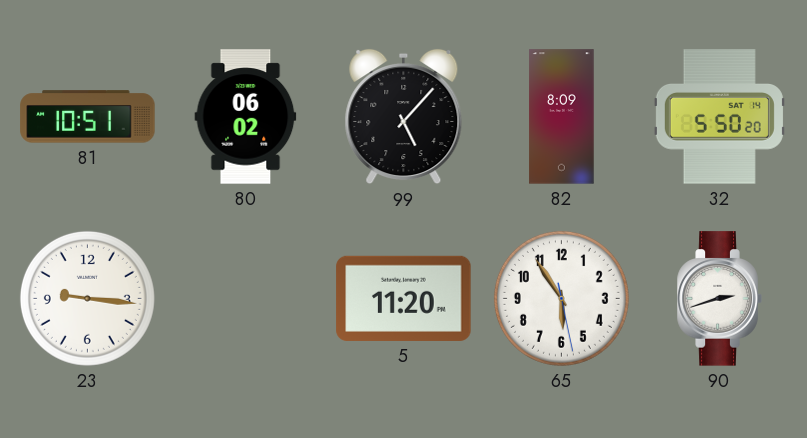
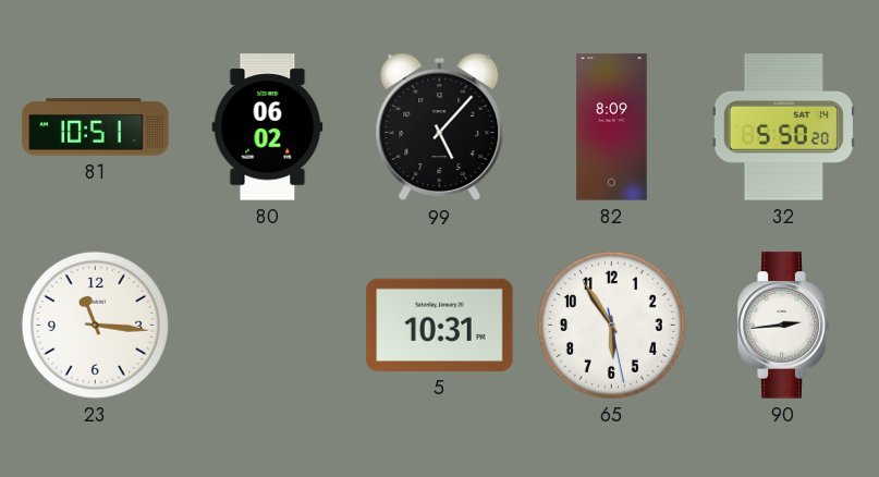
23: 9:16 -> 11:16
5: 11:20 -> 10:31
90: 2:42 -> 2:44
